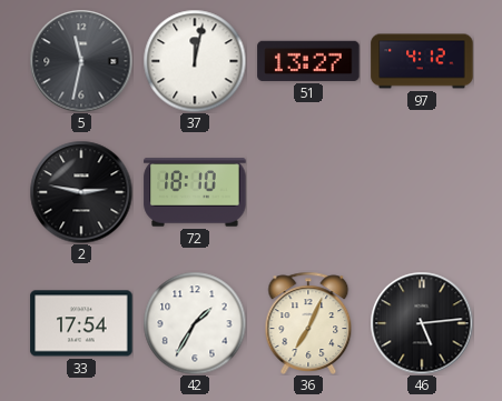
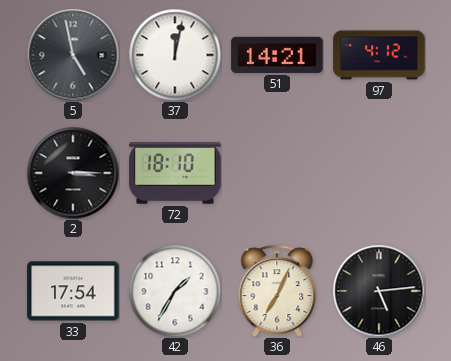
5: 11:32 -> 4:58
51: 13:27 -> 14:21
2: 2:47 -> 3:15
